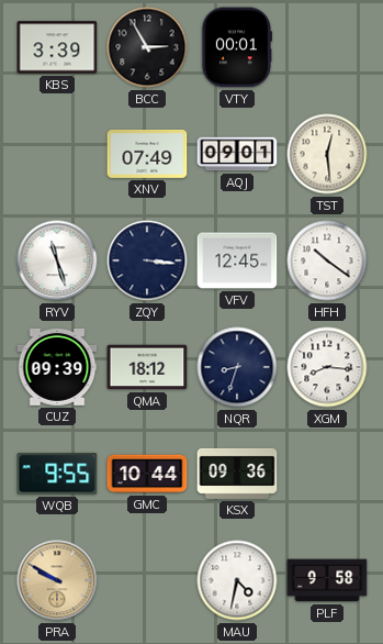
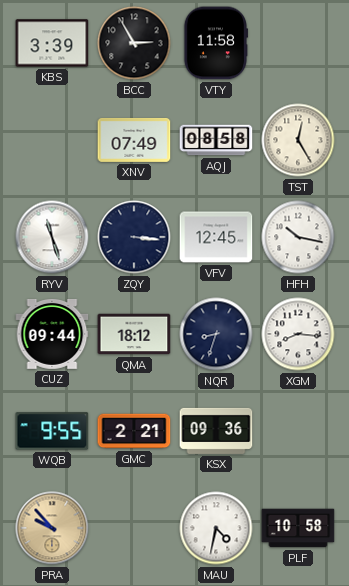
VTY: 00:01 -> 11:58
AQJ: 09:01 -> 08:58
TST: 12:29 -> 12:25
HFH: 10:21 -> 10:17
CUZ: 09:39 -> 09:44
GMC: 10:44 -> 2:21
PRA: 9:50 -> 9:53
PLF: 9:58 -> 10:58
